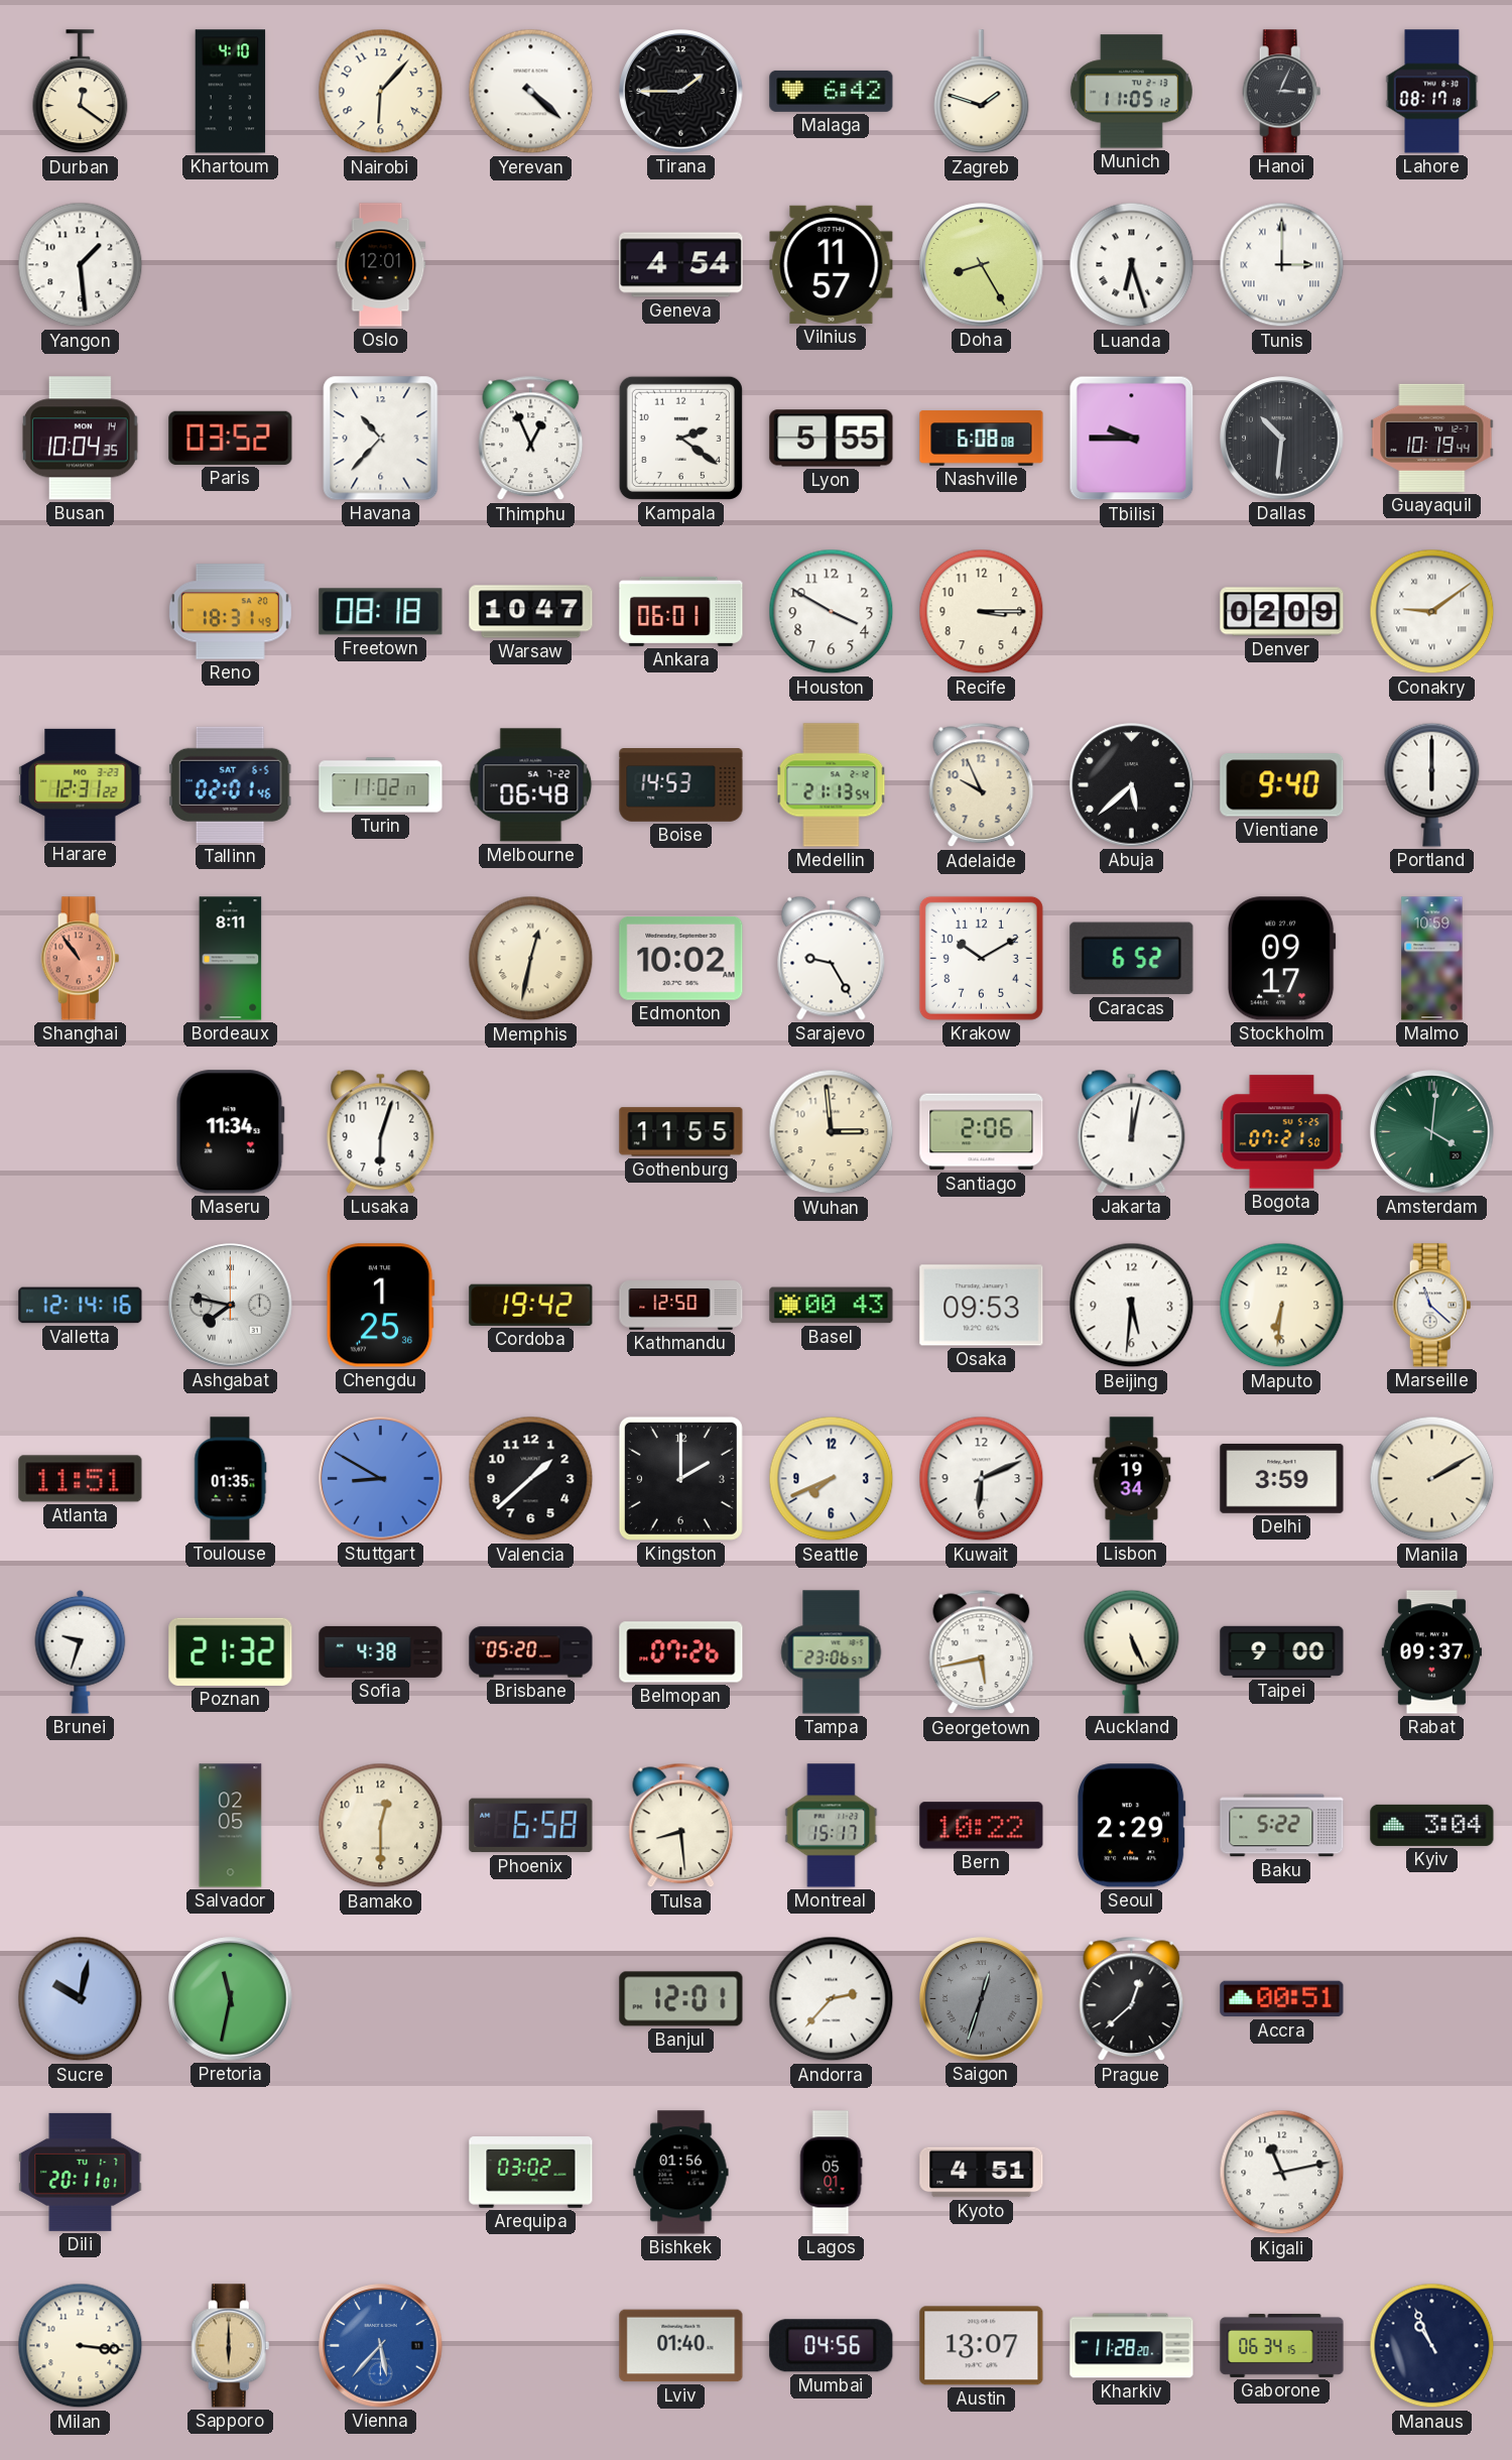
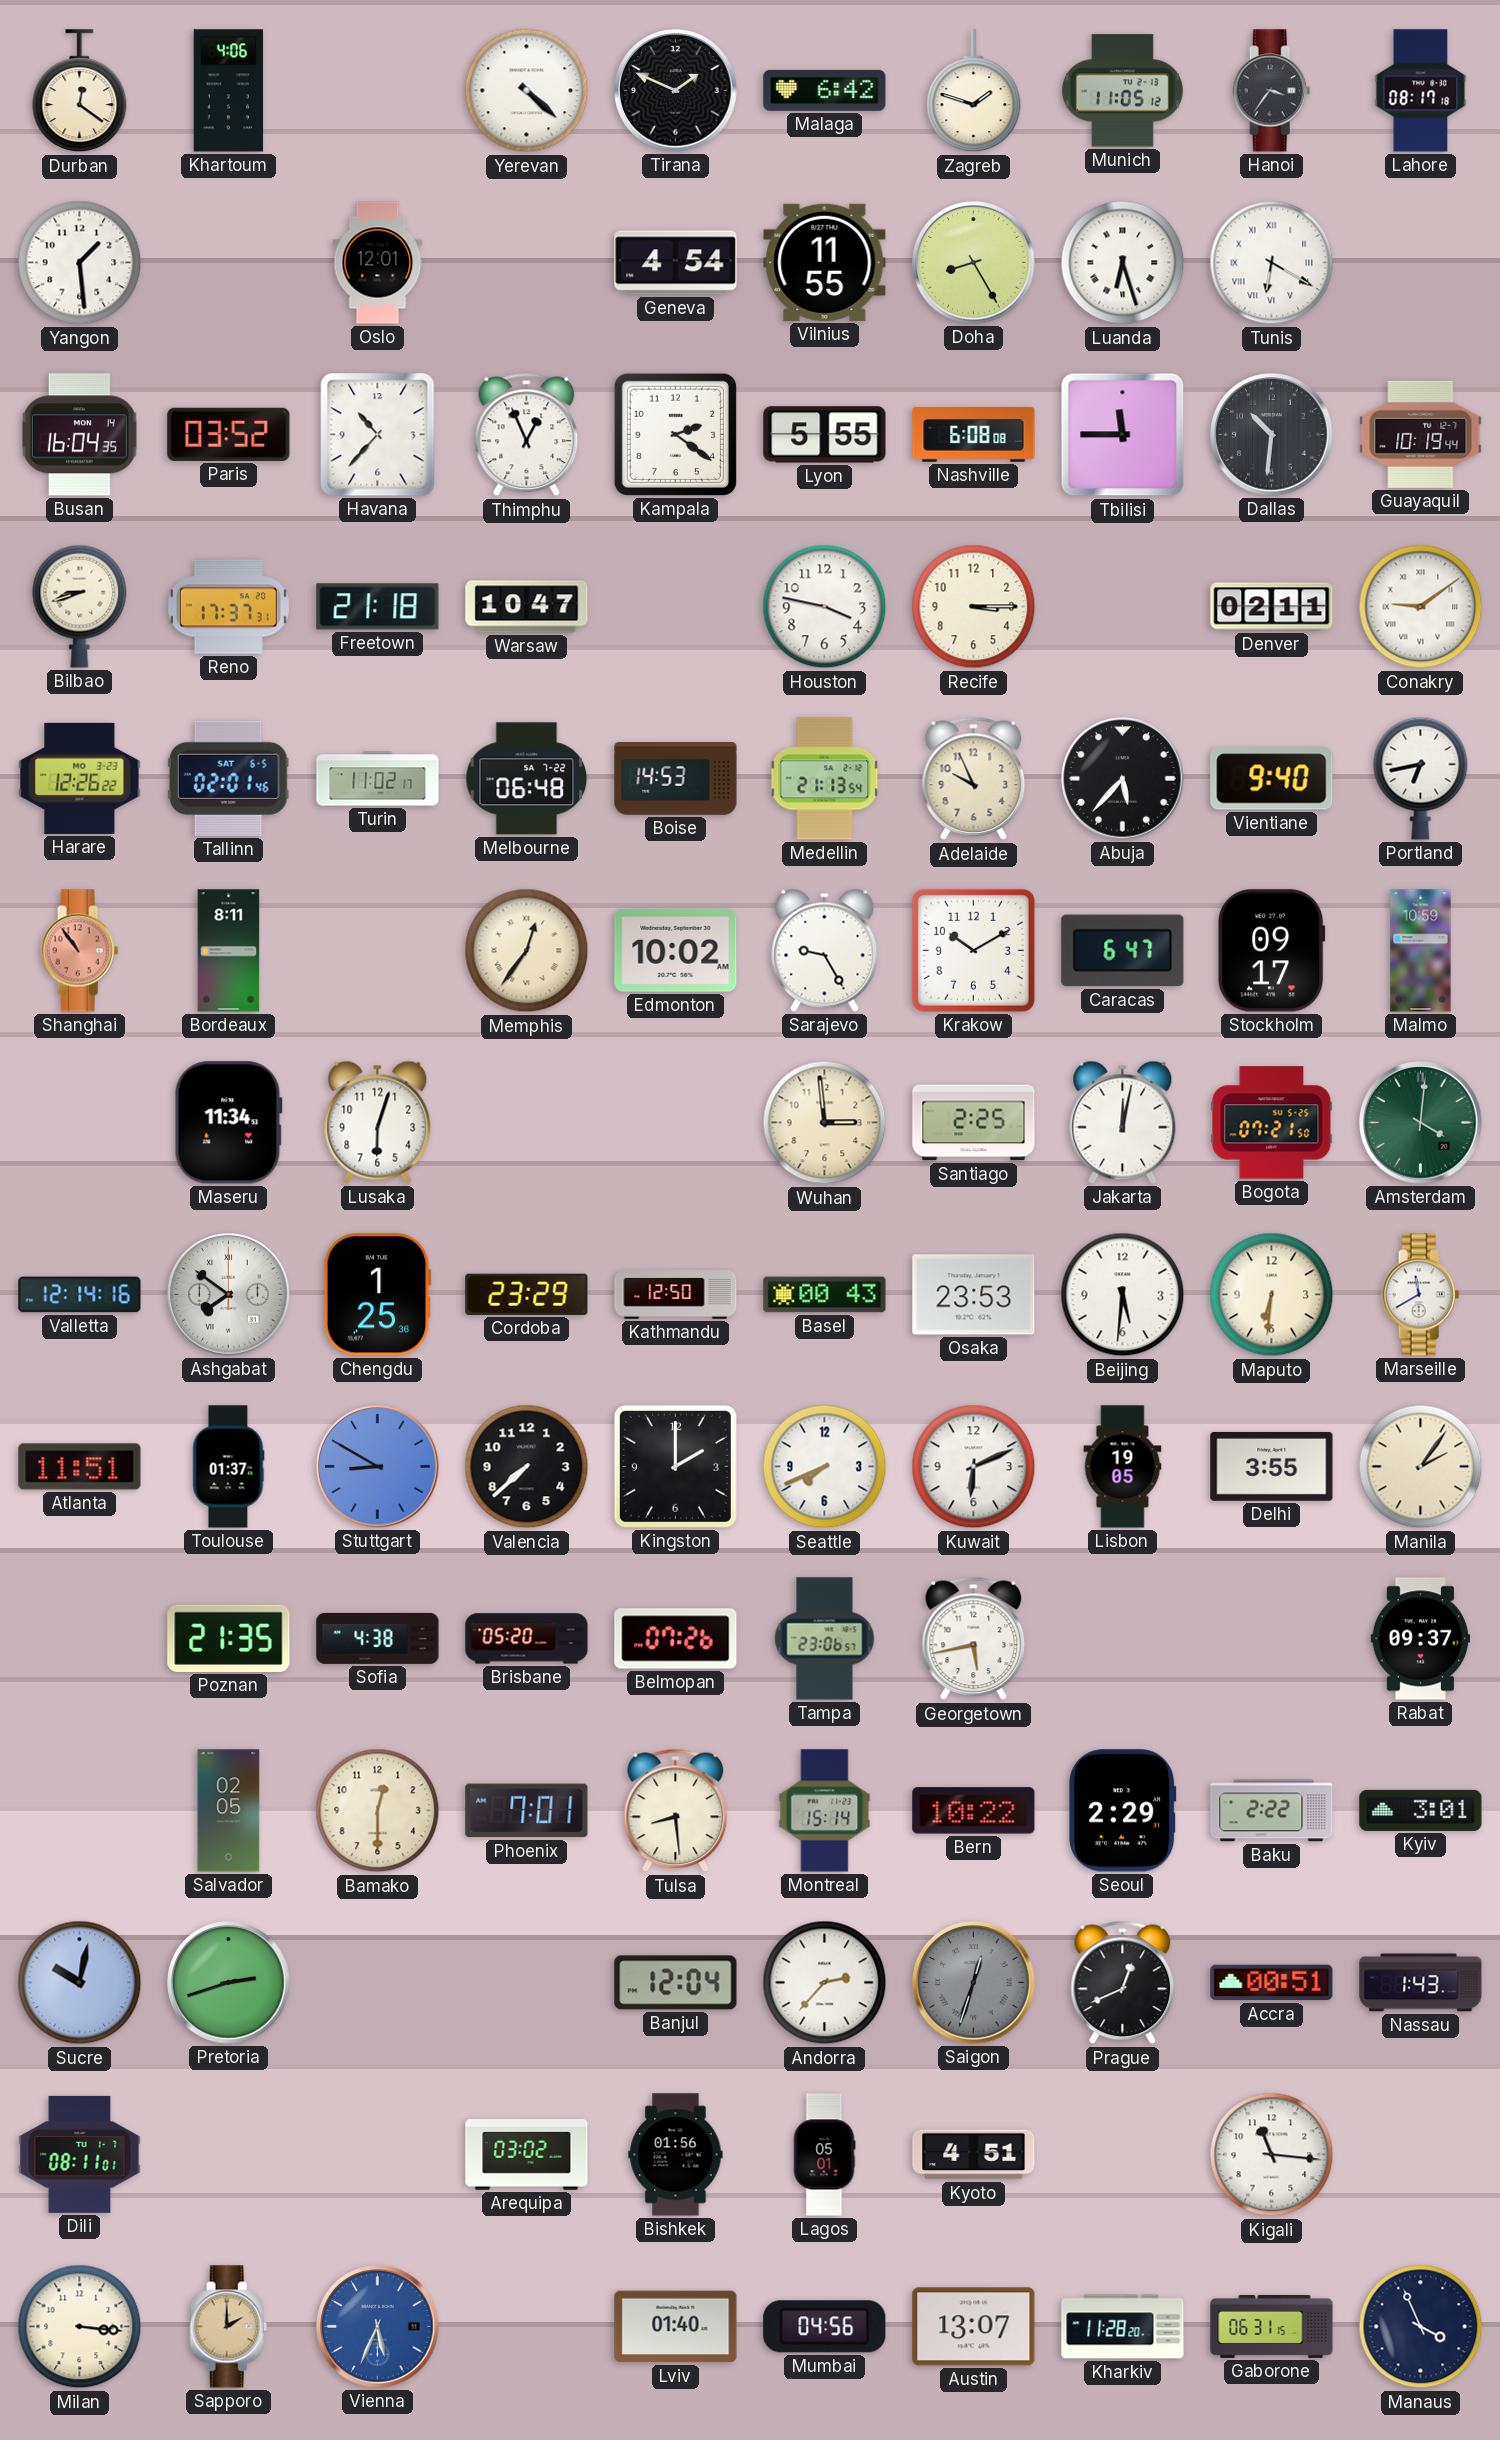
Khartoum: 4:10 -> 4:06
Nairobi: 6:07 -> none
Tirana: 1:45 -> 1:49
Hanoi: 3:04 -> 3:36
Vilnius: 11:57 -> 11:55
Tunis: 3:00 -> 6:20
Busan: 10:04 -> 16:04
Tbilisi: 9:45 -> 11:45
Bilbao: none -> 8:42
Reno: 18:31 -> 17:37
Freetown: 08:18 -> 21:18
Ankara: 06:01 -> none
Houston: 3:50 -> 3:47
Denver: 02:09 -> 02:11
Harare: 12:31 -> 12:26
Abuja: 5:38 -> 5:37
Portland: 6:00 -> 6:43
Memphis: 12:32 -> 12:36
Caracas: 6:52 -> 6:47
Gothenburg: 11:55 -> none
Santiago: 2:06 -> 2:25
Ashgabat: 7:47 -> 7:51
Cordoba: 19:42 -> 23:29
Osaka: 09:53 -> 23:53
Marseille: 11:22 -> 11:40
Toulouse: 01:35 -> 01:37
Valencia: 1:38 -> 7:38
Lisbon: 19:34 -> 19:05
Delhi: 3:59 -> 3:55
Manila: 2:10 -> 2:06
Brunei: 9:33 -> none
Poznan: 21:32 -> 21:35
Auckland: 5:26 -> none
Taipei: 9:00 -> none
Phoenix: 6:58 -> 7:01
Montreal: 15:17 -> 15:14
Baku: 5:22 -> 2:22
Kyiv: 3:04 -> 3:01
Pretoria: 11:32 -> 2:42
Banjul: 12:01 -> 12:04
Prague: 12:38 -> 12:41
Nassau: none -> 1:43
Dili: 20:11 -> 08:11
Kigali: 11:13 -> 11:16
Sapporo: 6:00 -> 2:00
Vienna: 5:37 -> 5:34
Gaborone: 06:34 -> 06:31
Manaus: 10:56 -> 3:56
